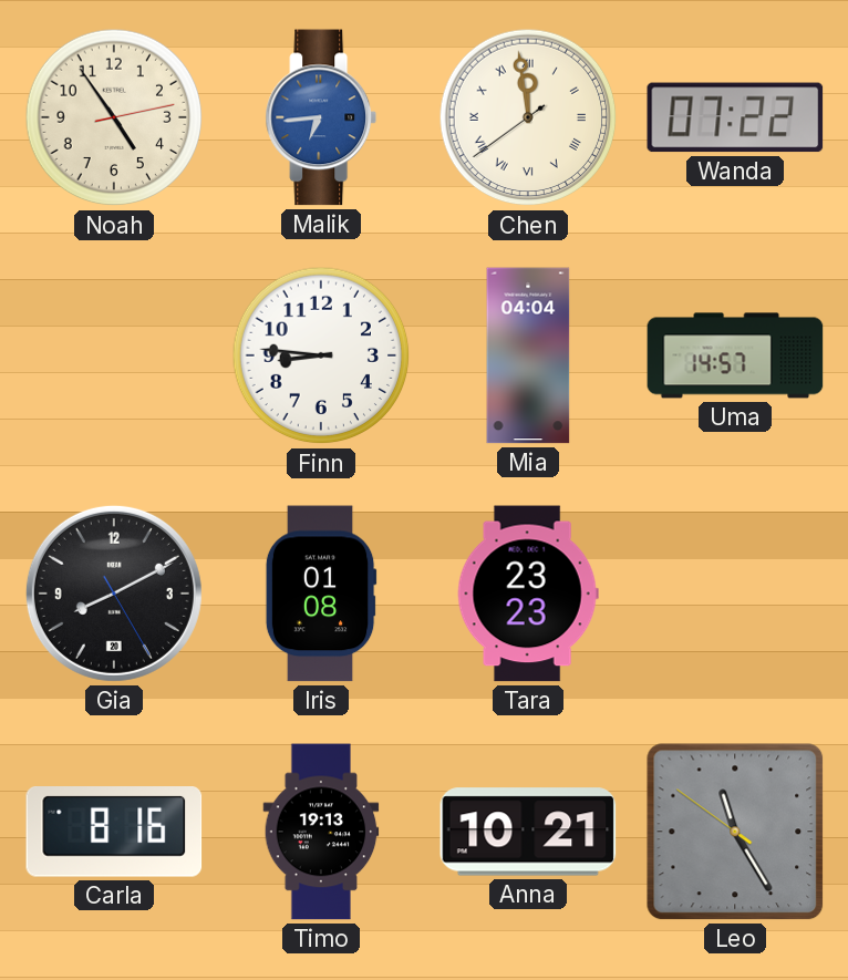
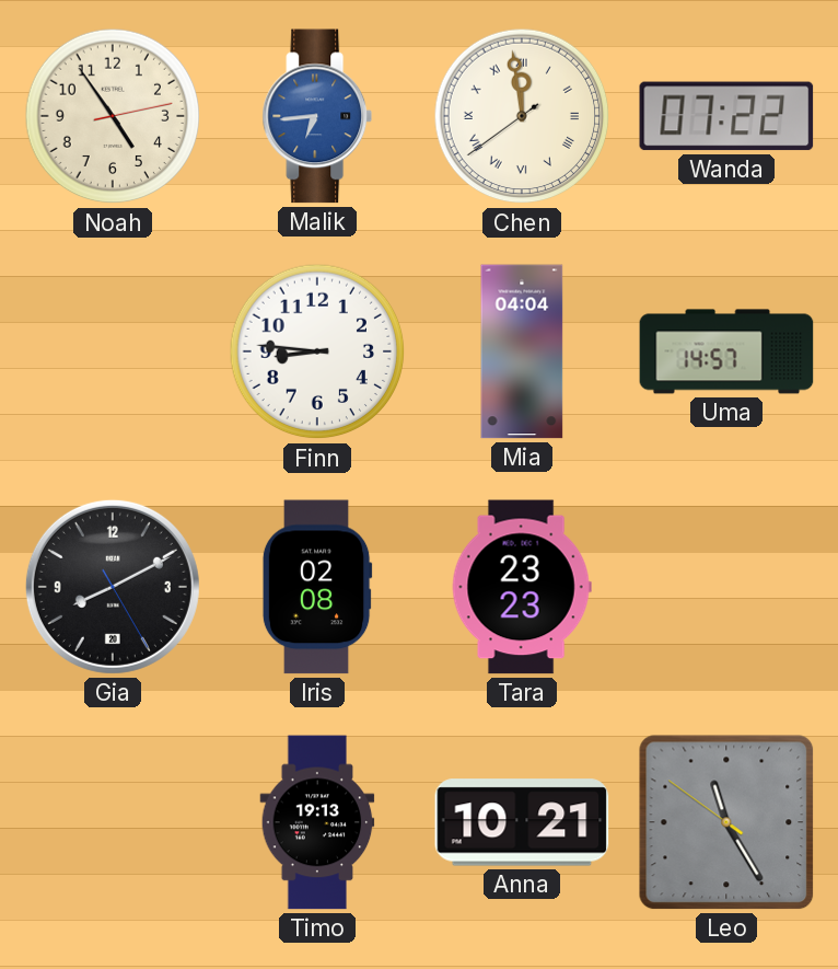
Iris: 01:08 -> 02:08
Carla: 8:16 -> none
